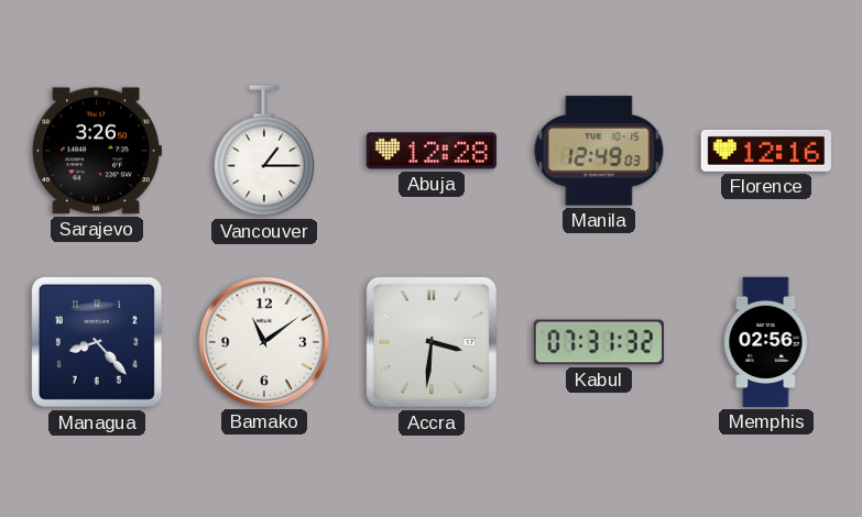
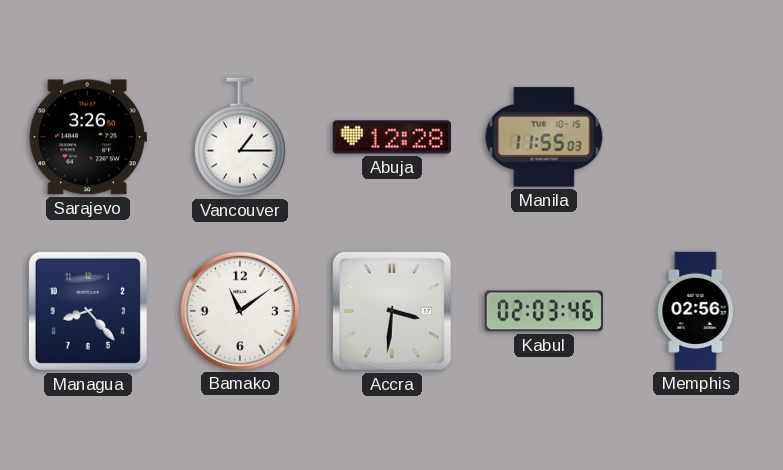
Manila: 12:49 -> 11:55
Florence: 12:16 -> none
Kabul: 07:31 -> 02:03
